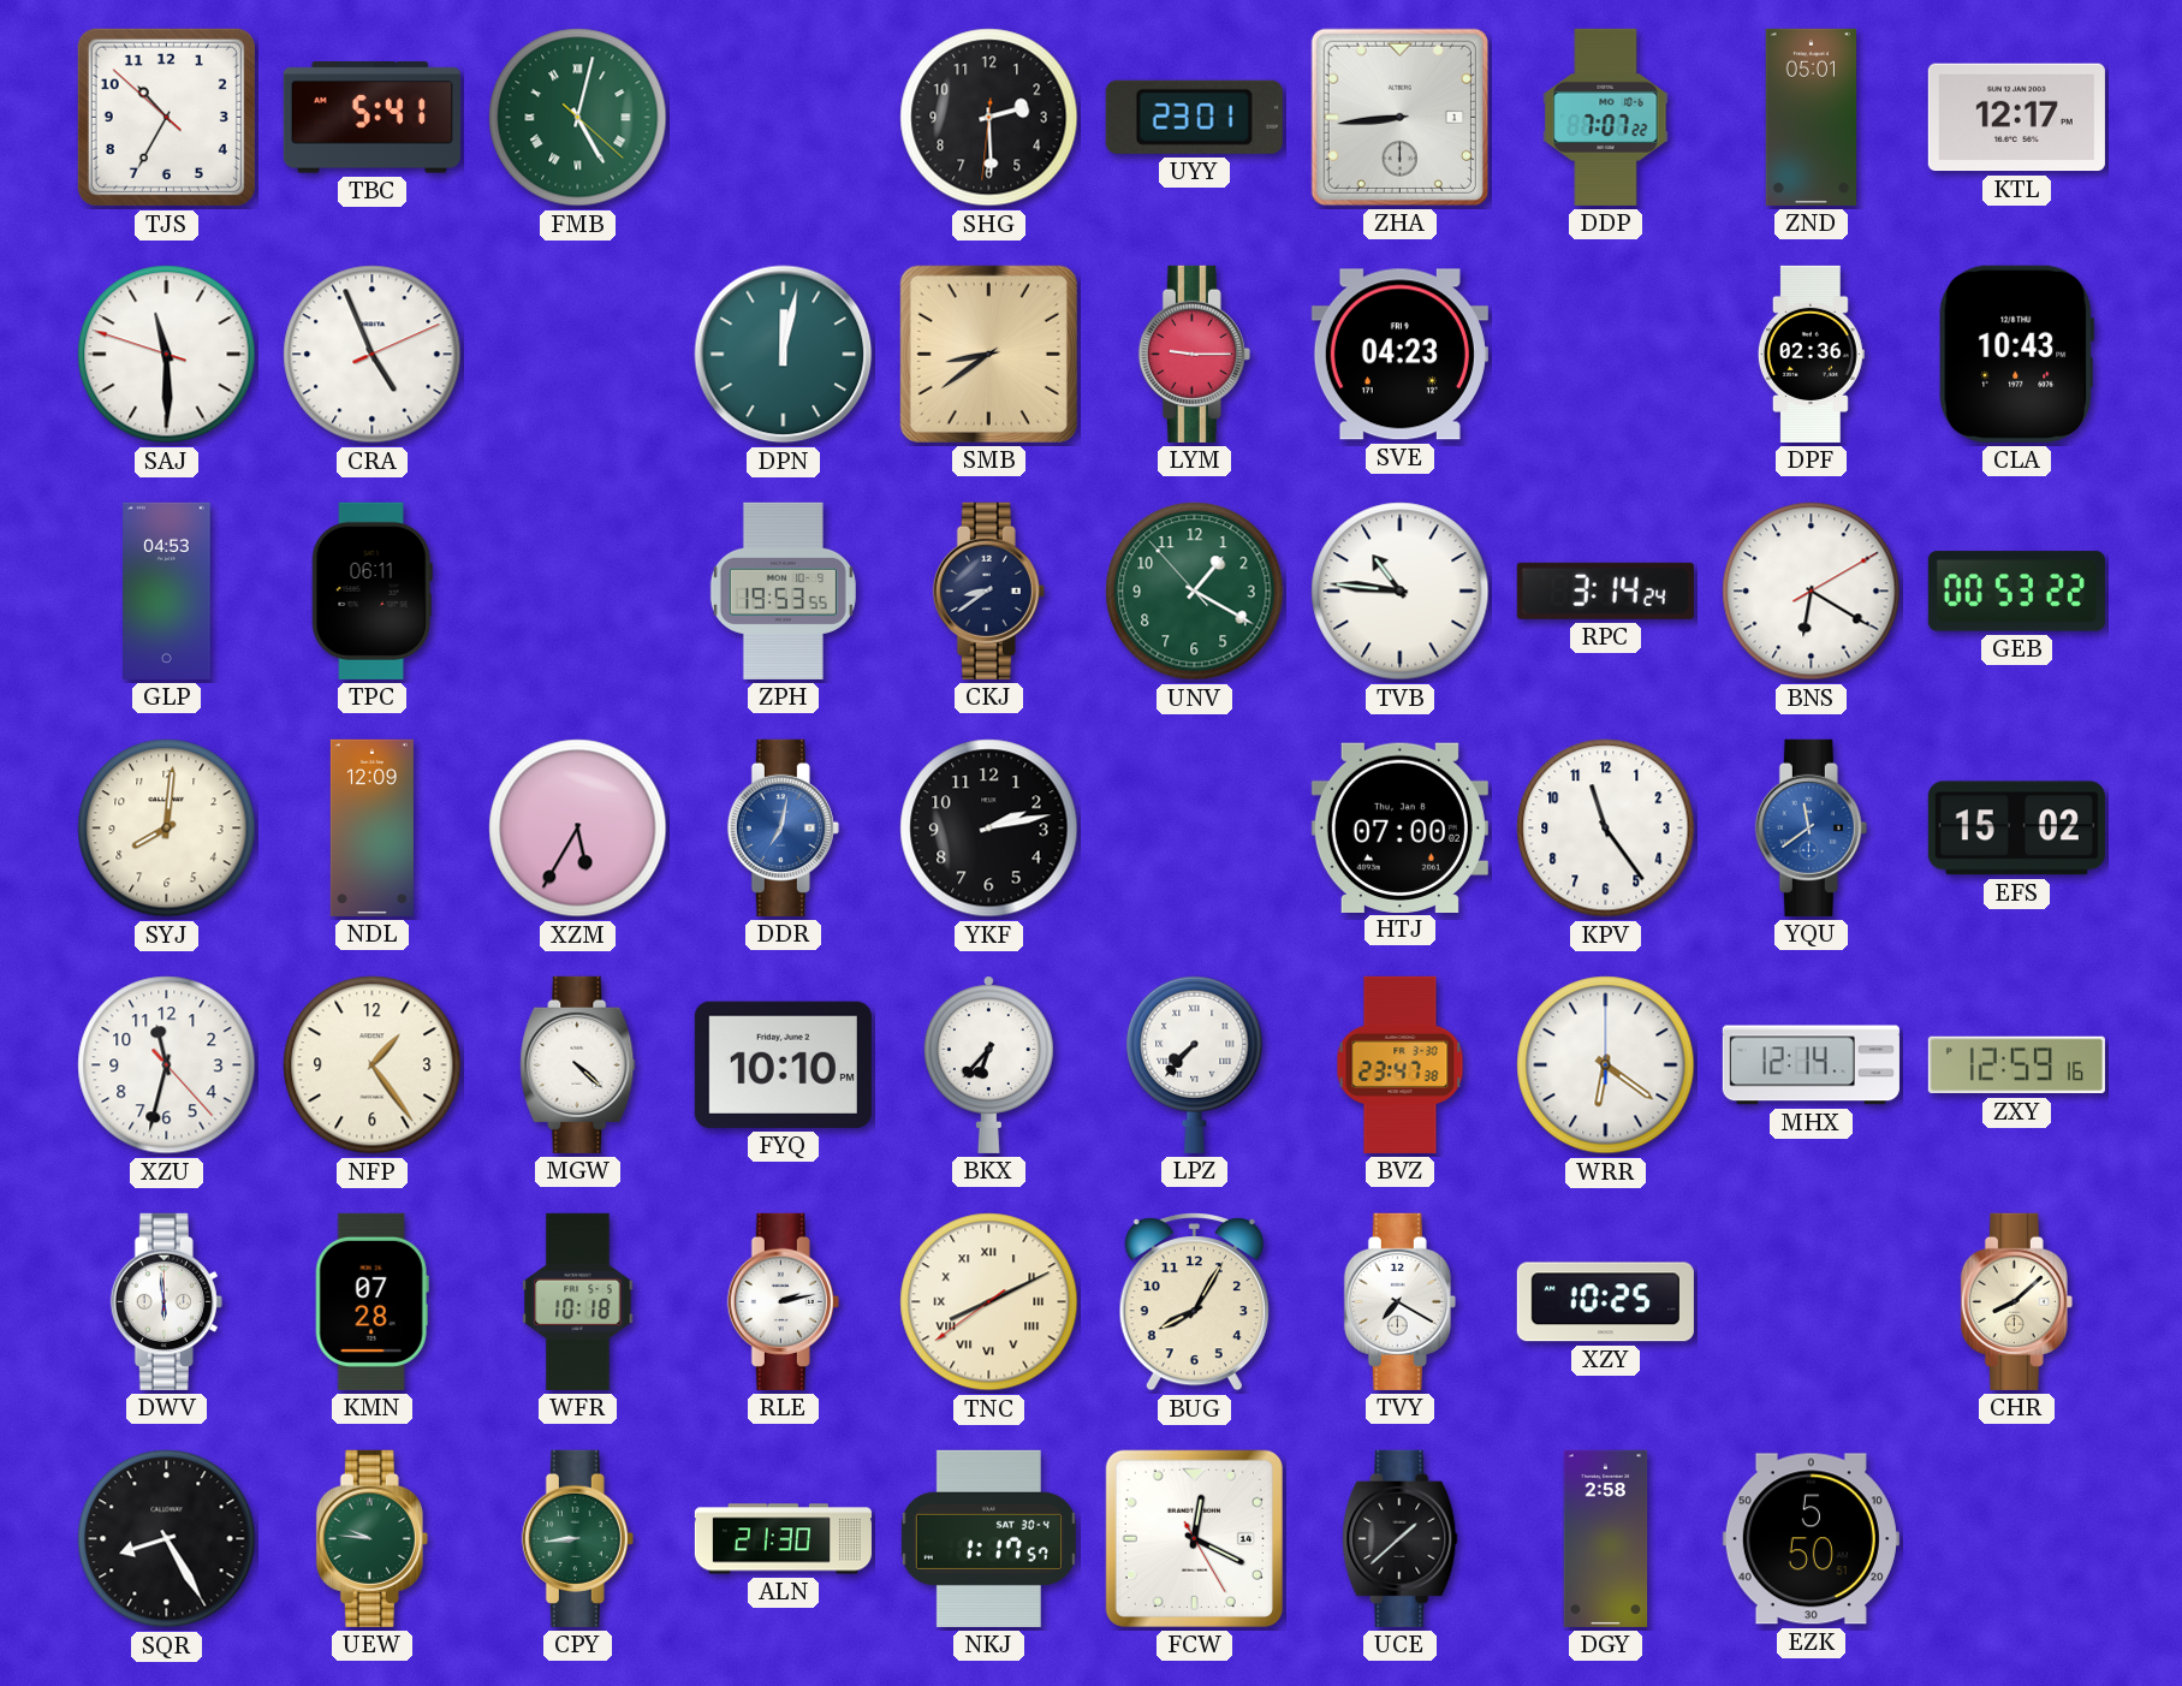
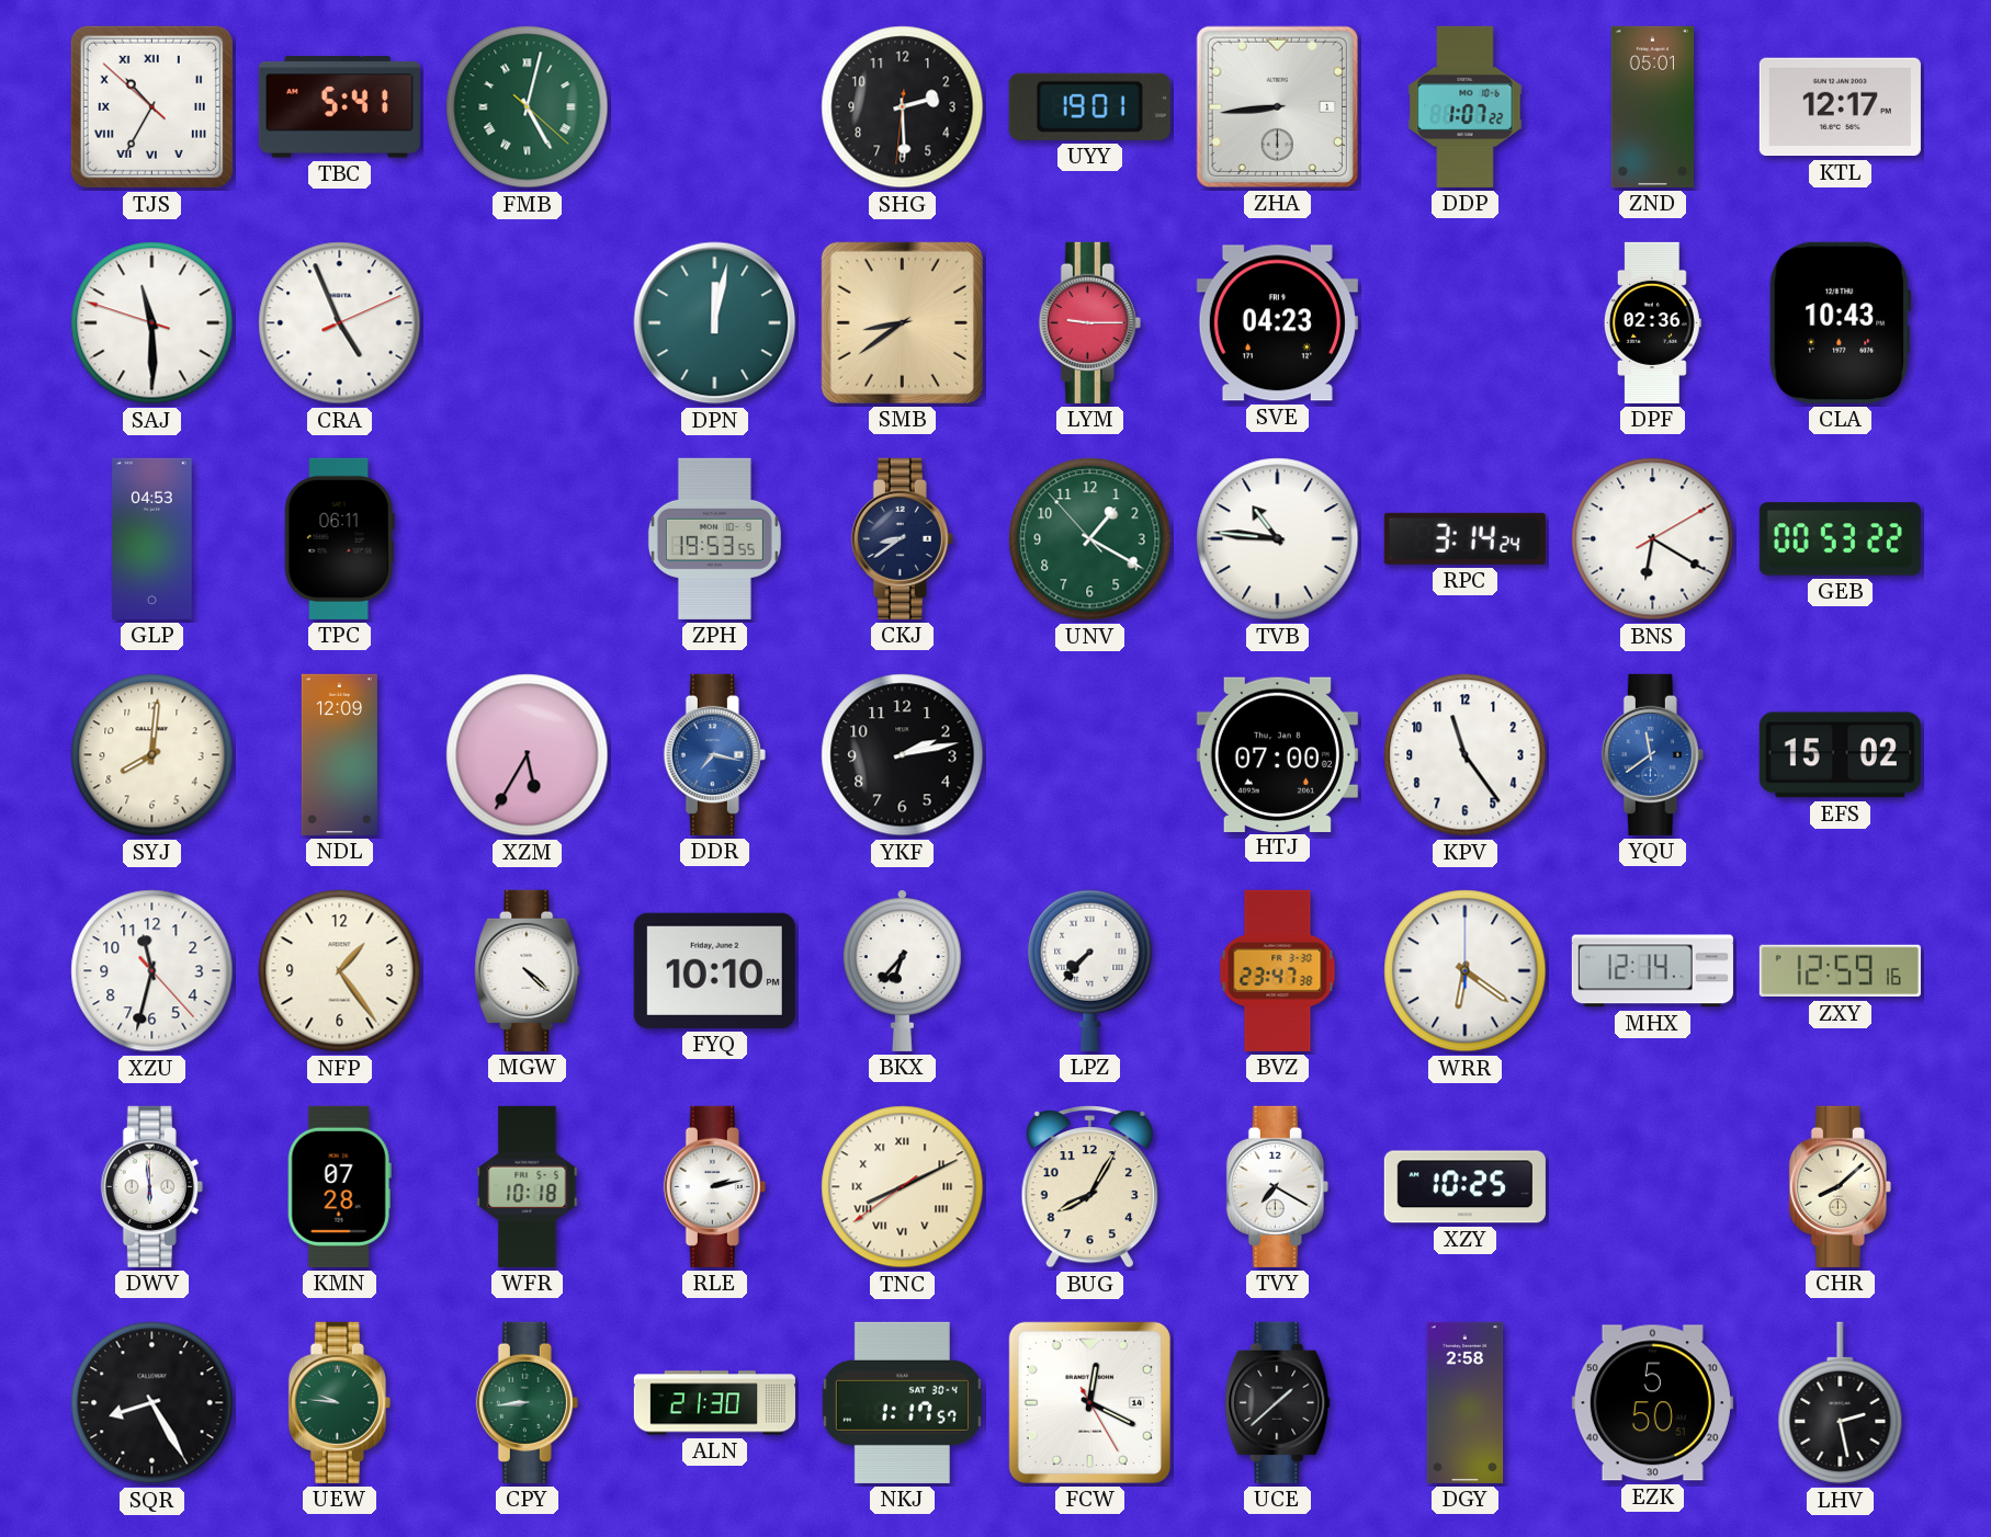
TJS numerals: Arabic -> Roman
UYY: 23:01 -> 19:01
DDP: 7:07 -> 1:07
DDR: 7:02 -> 7:17
LHV: none -> 2:28
